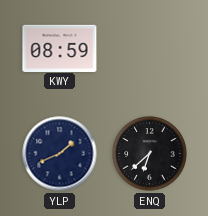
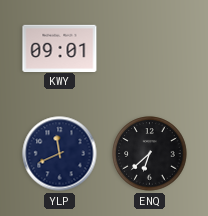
KWY: 08:59 -> 09:01
YLP: 1:41 -> 11:41
